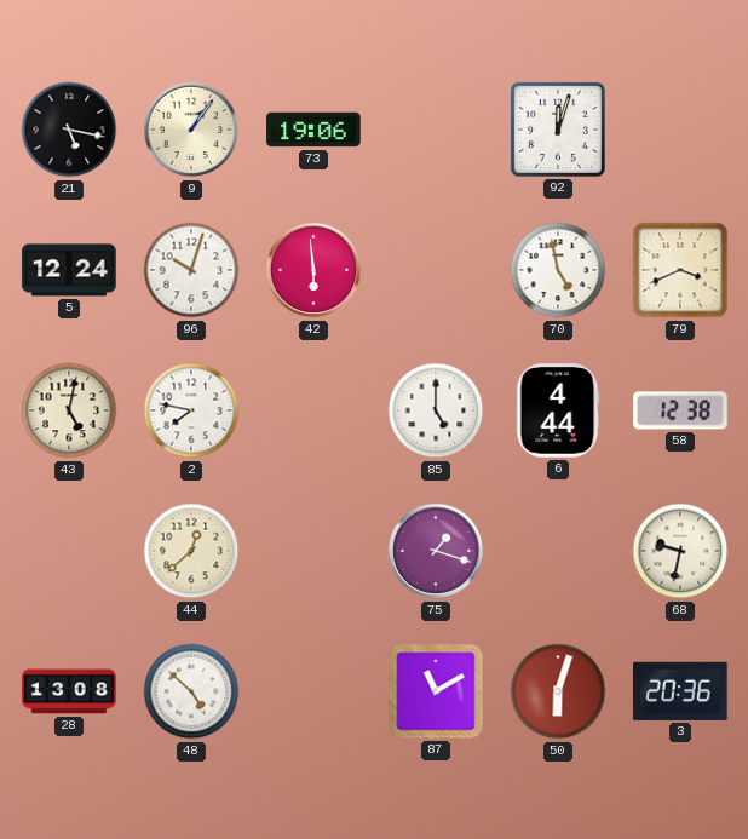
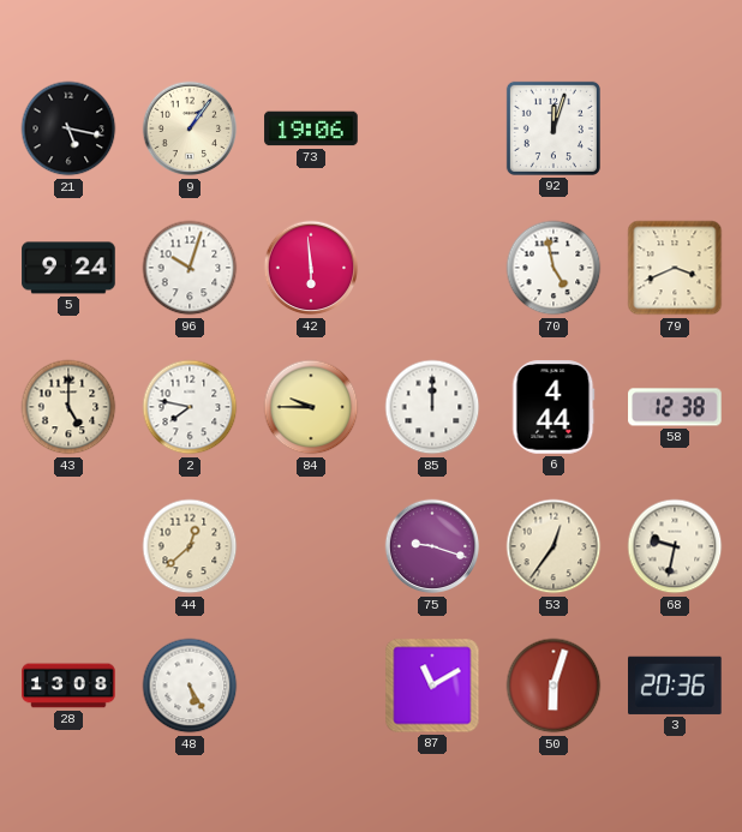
5: 12:24 -> 9:24
43: 5:02 -> 5:00
84: none -> 9:45
85: 5:00 -> 12:00
75: 1:18 -> 9:18
53: none -> 12:36
48: 4:52 -> 5:25
